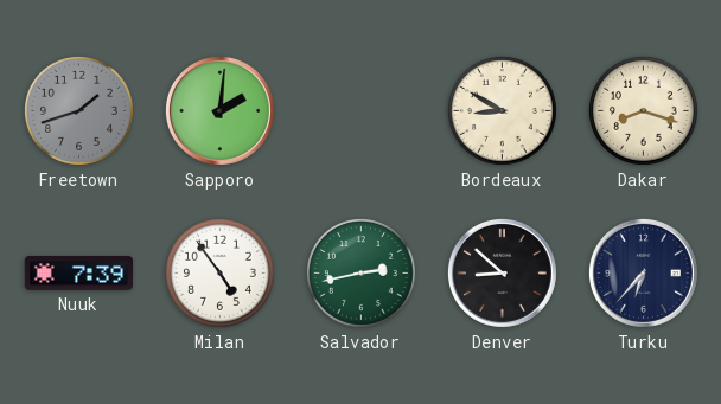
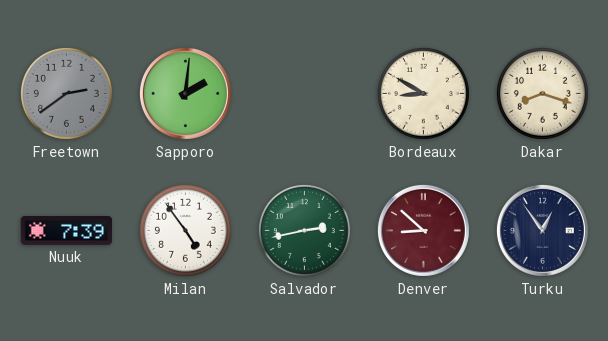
Freetown: 1:42 -> 2:39
Denver dial: black -> burgundy
Turku: 6:37 -> 12:54
